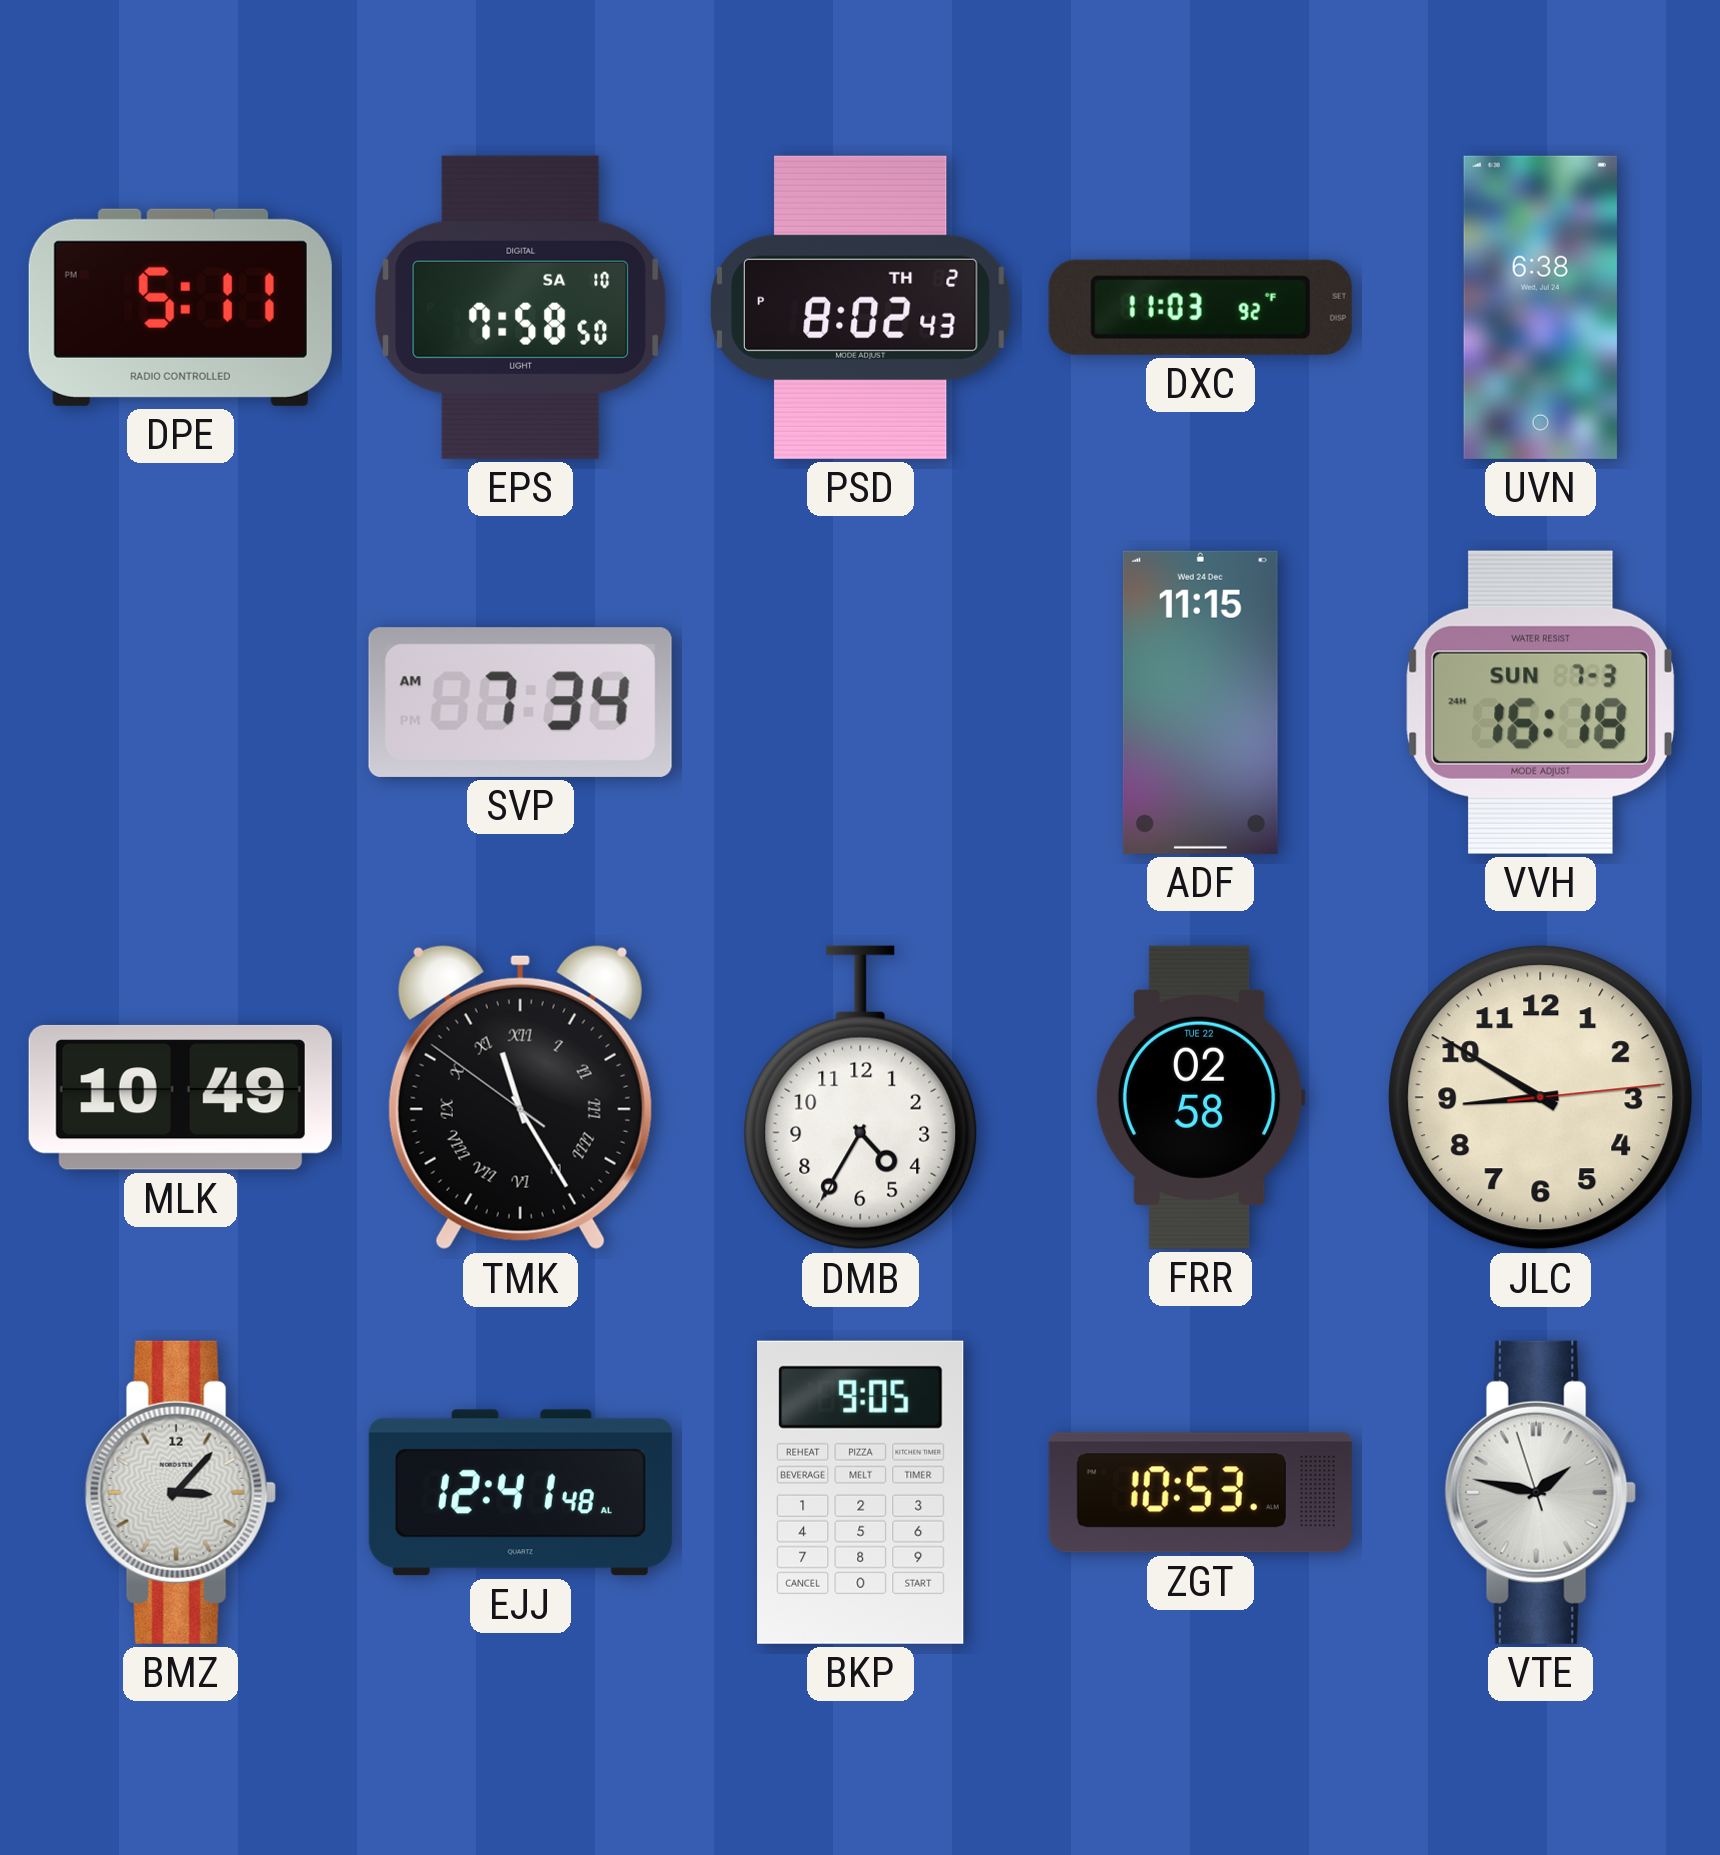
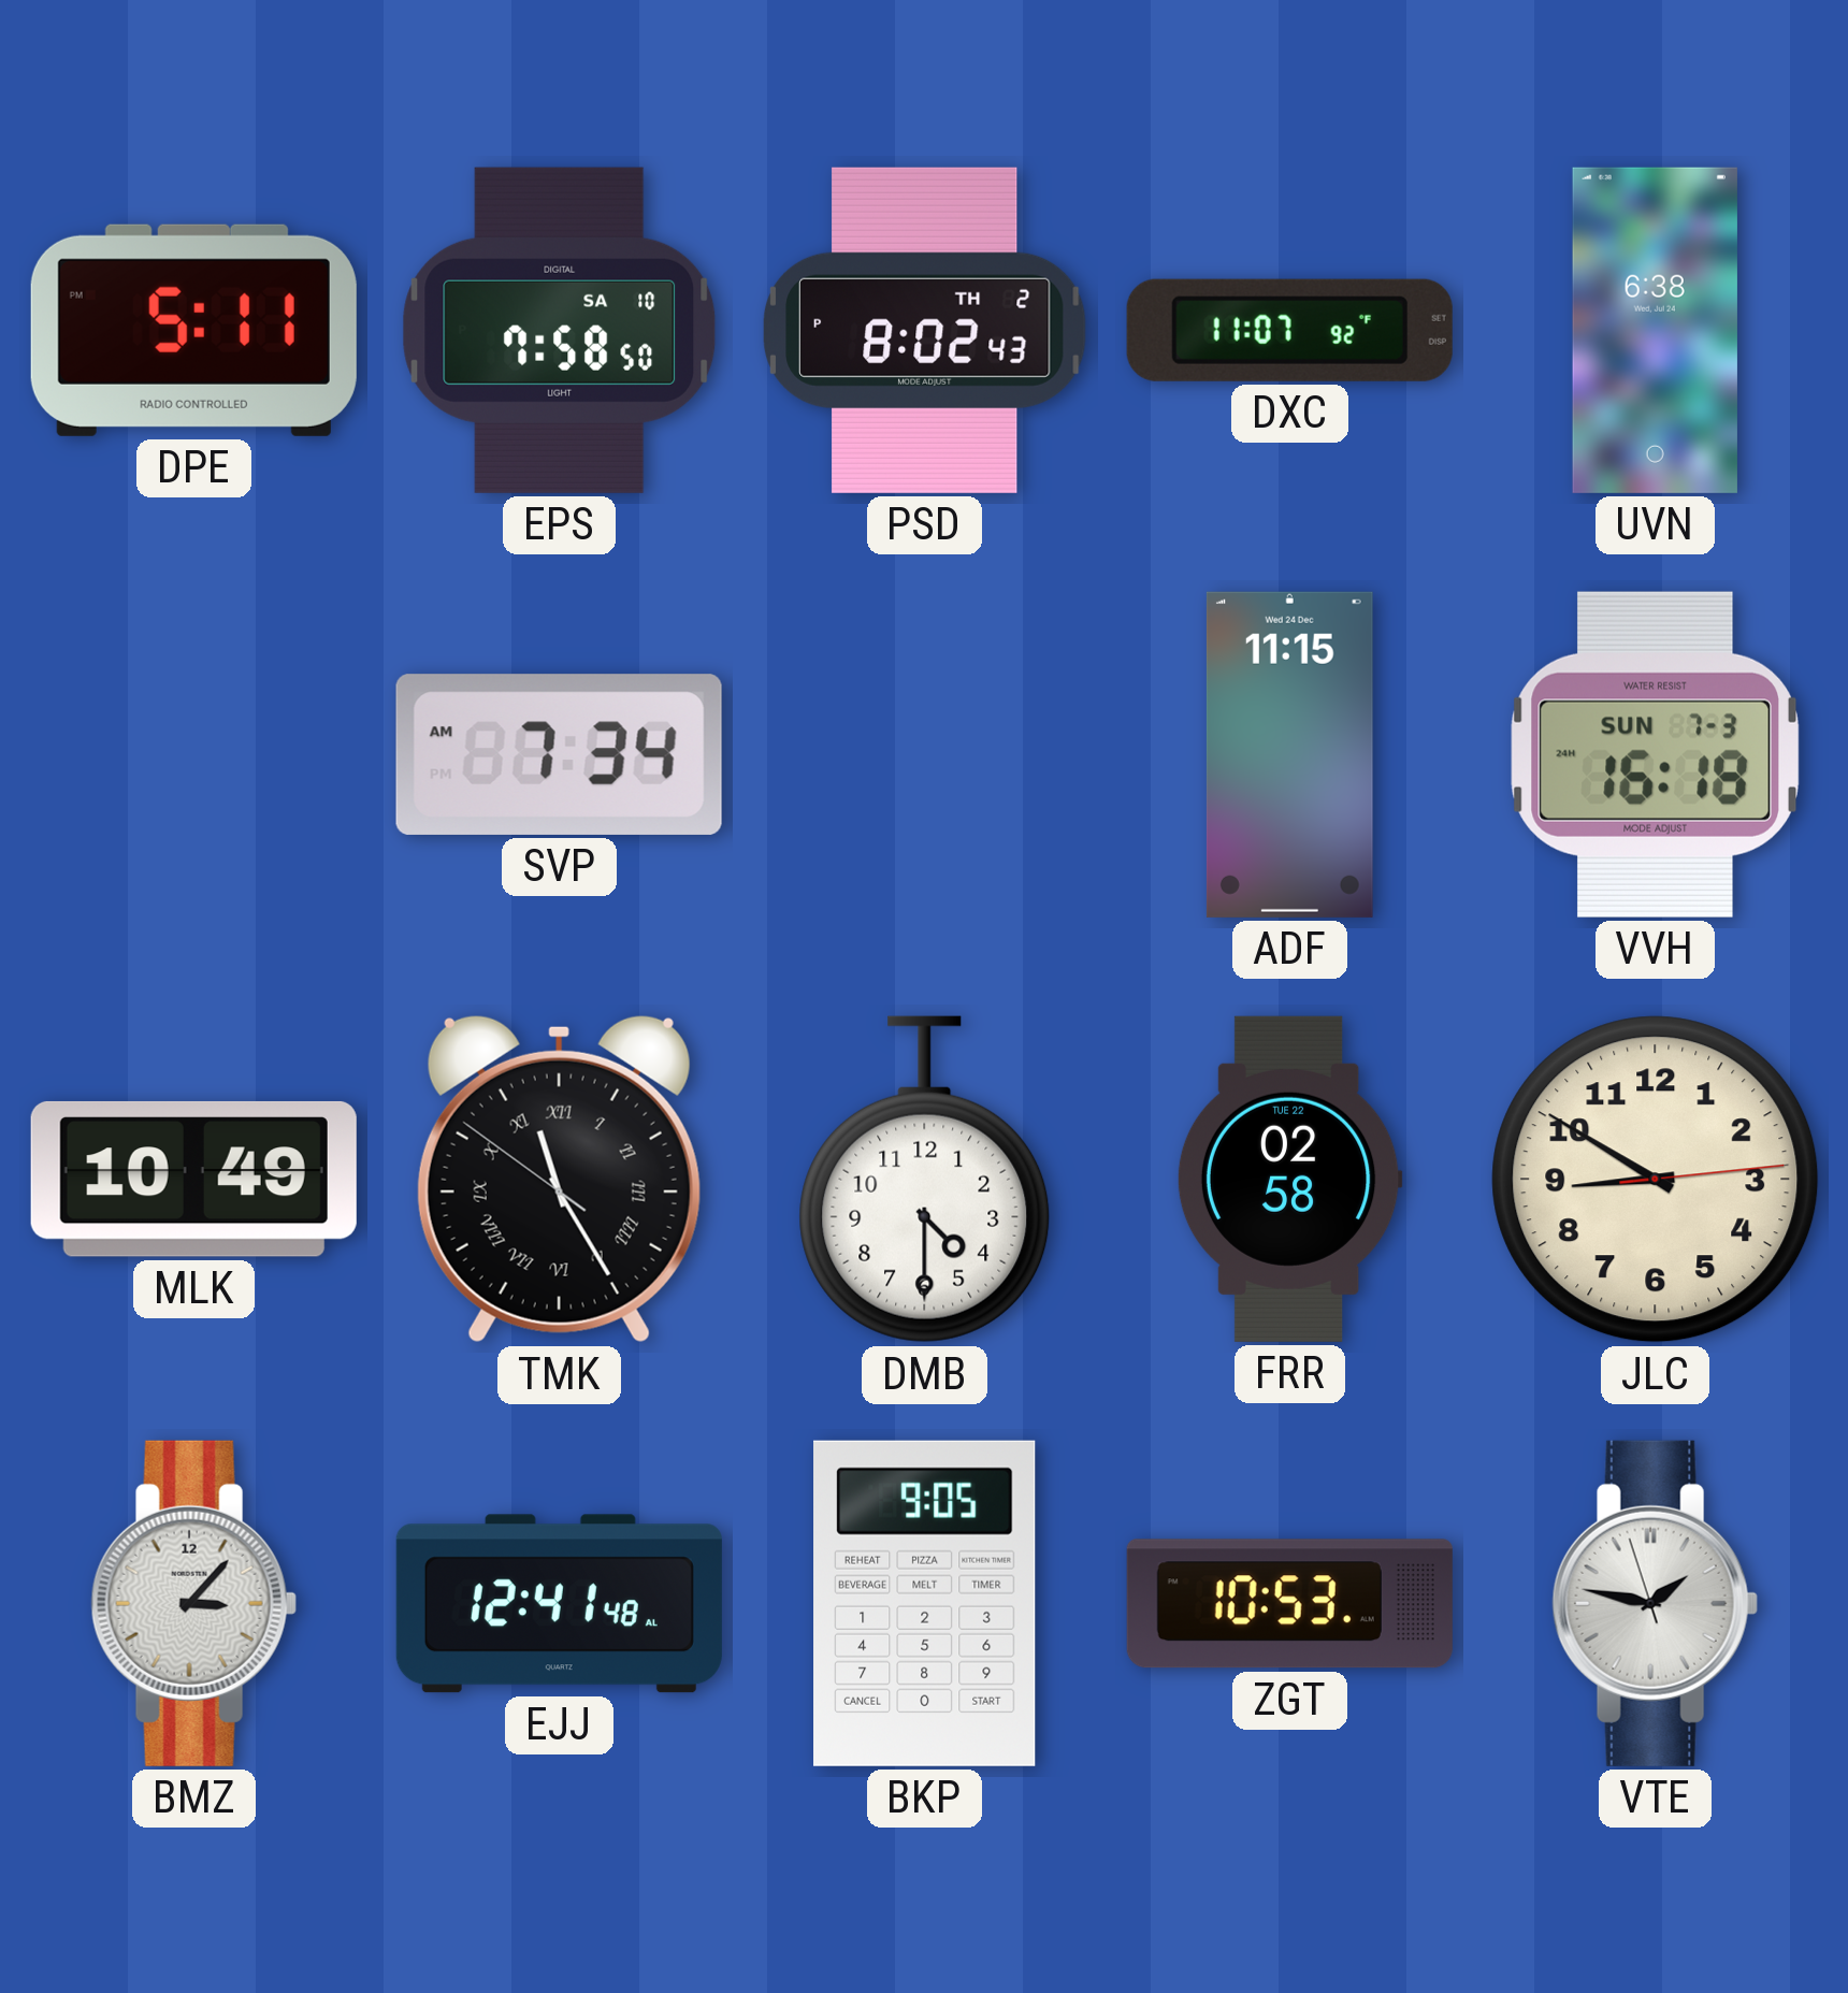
DXC: 11:03 -> 11:07
DMB: 4:35 -> 4:30
